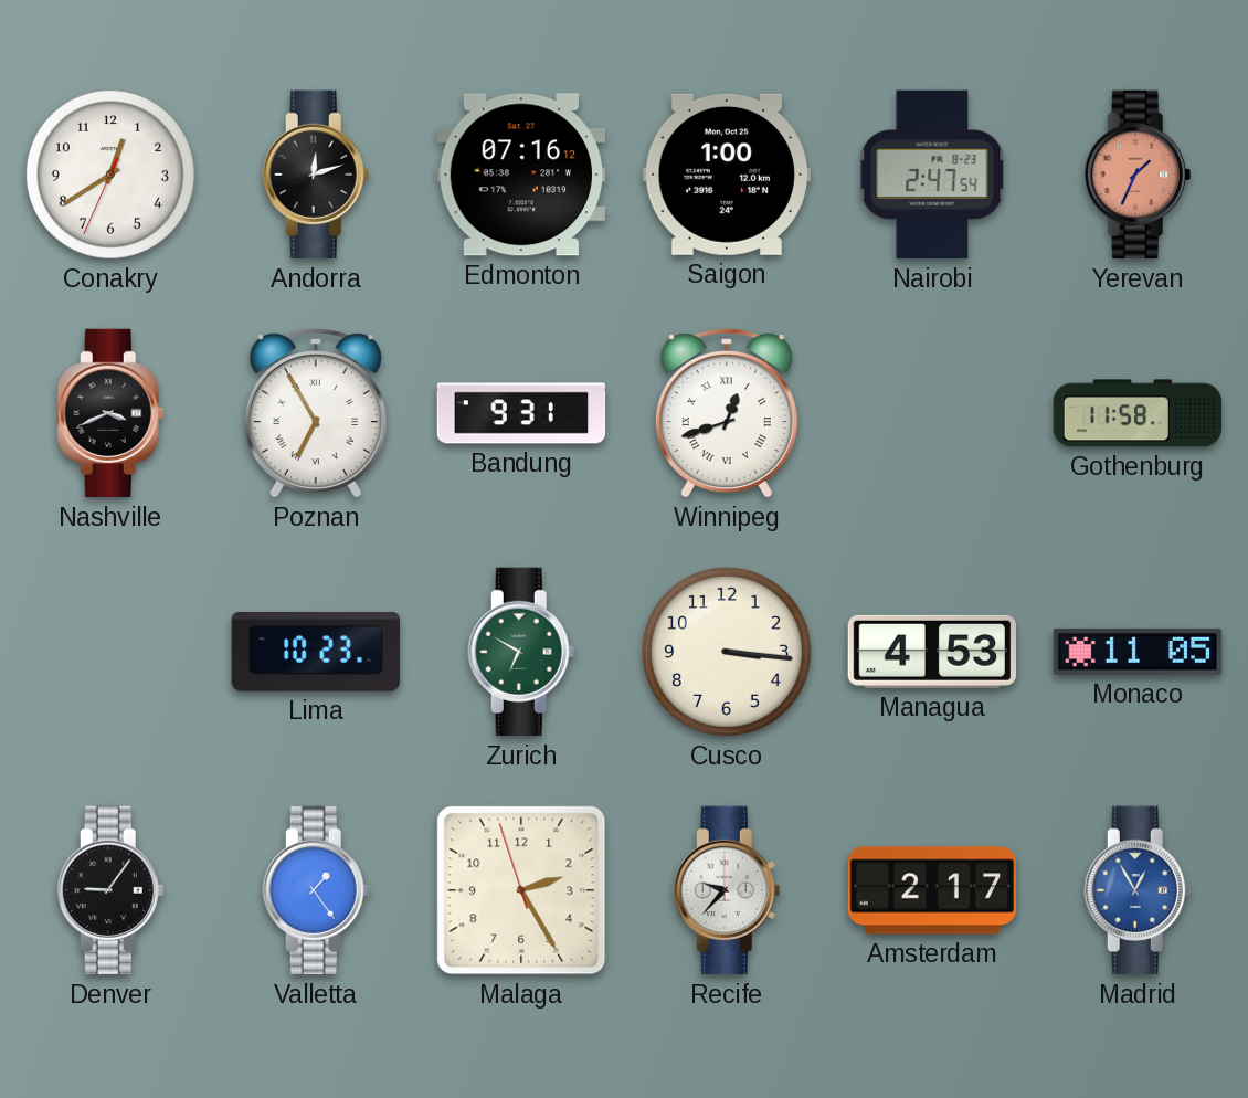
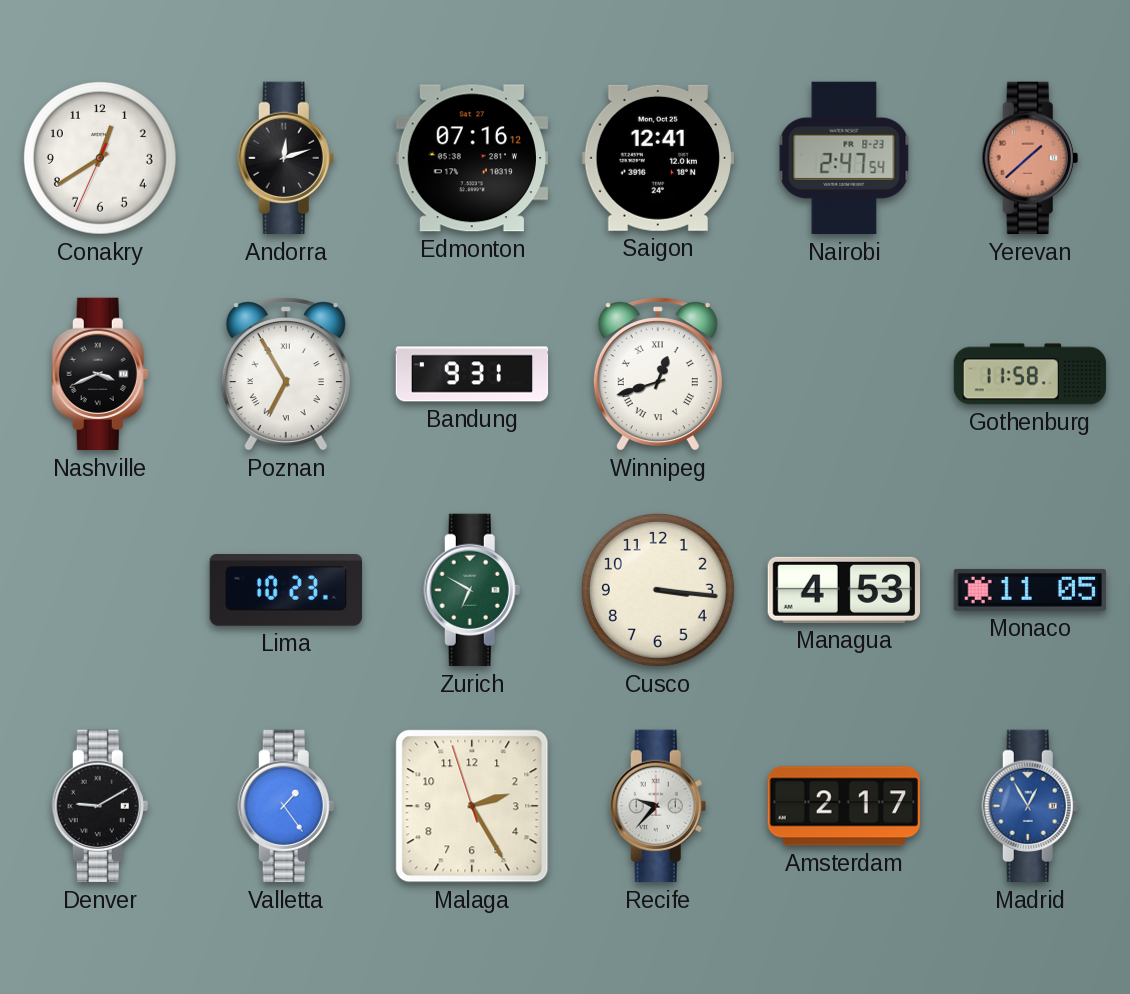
Saigon: 1:00 -> 12:41
Yerevan: 1:34 -> 1:38
Denver: 9:06 -> 9:10
